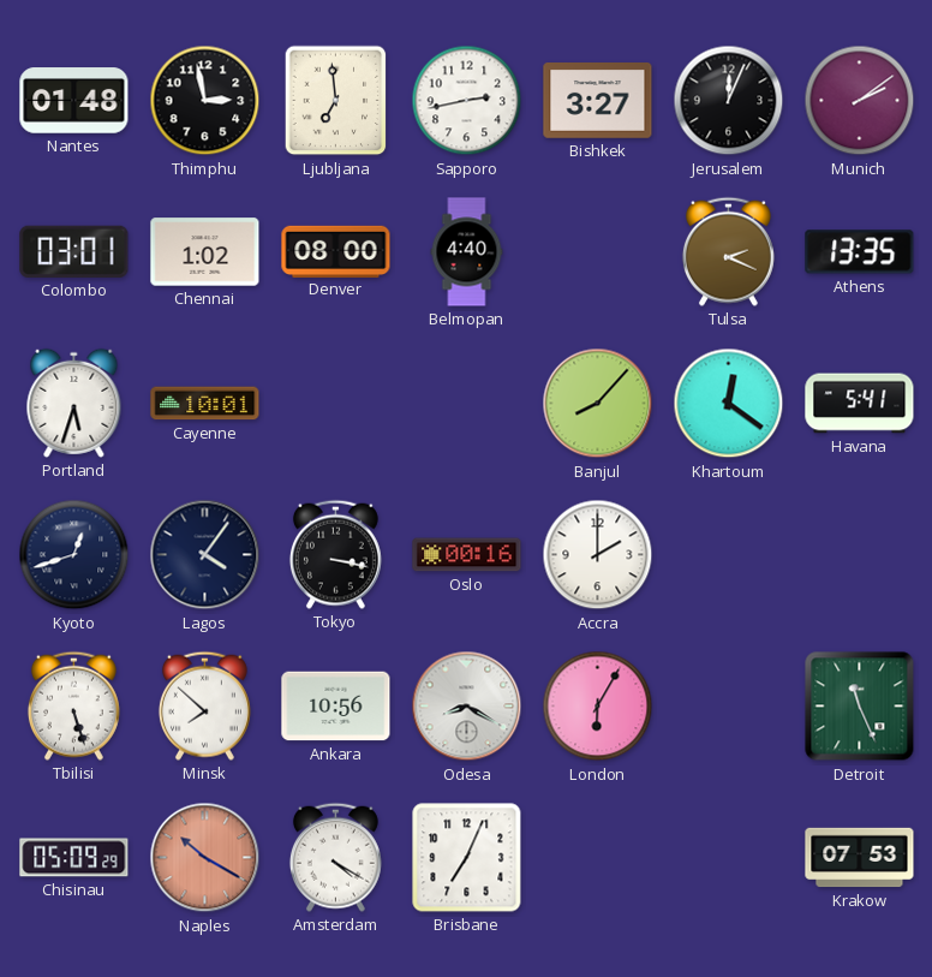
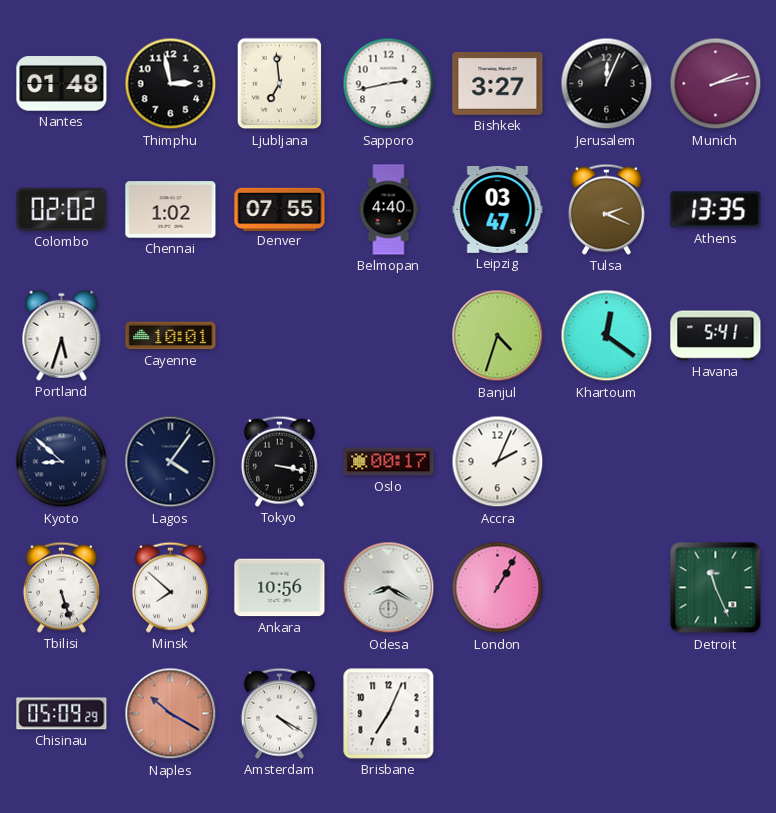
Munich: 2:09 -> 2:13
Colombo: 03:01 -> 02:02
Denver: 08:00 -> 07:55
Leipzig: none -> 03:47
Banjul: 8:07 -> 4:33
Kyoto: 12:42 -> 8:52
Oslo: 00:16 -> 00:17
Accra: 2:00 -> 2:04
London: 6:05 -> 1:05
Krakow: 07:53 -> none
